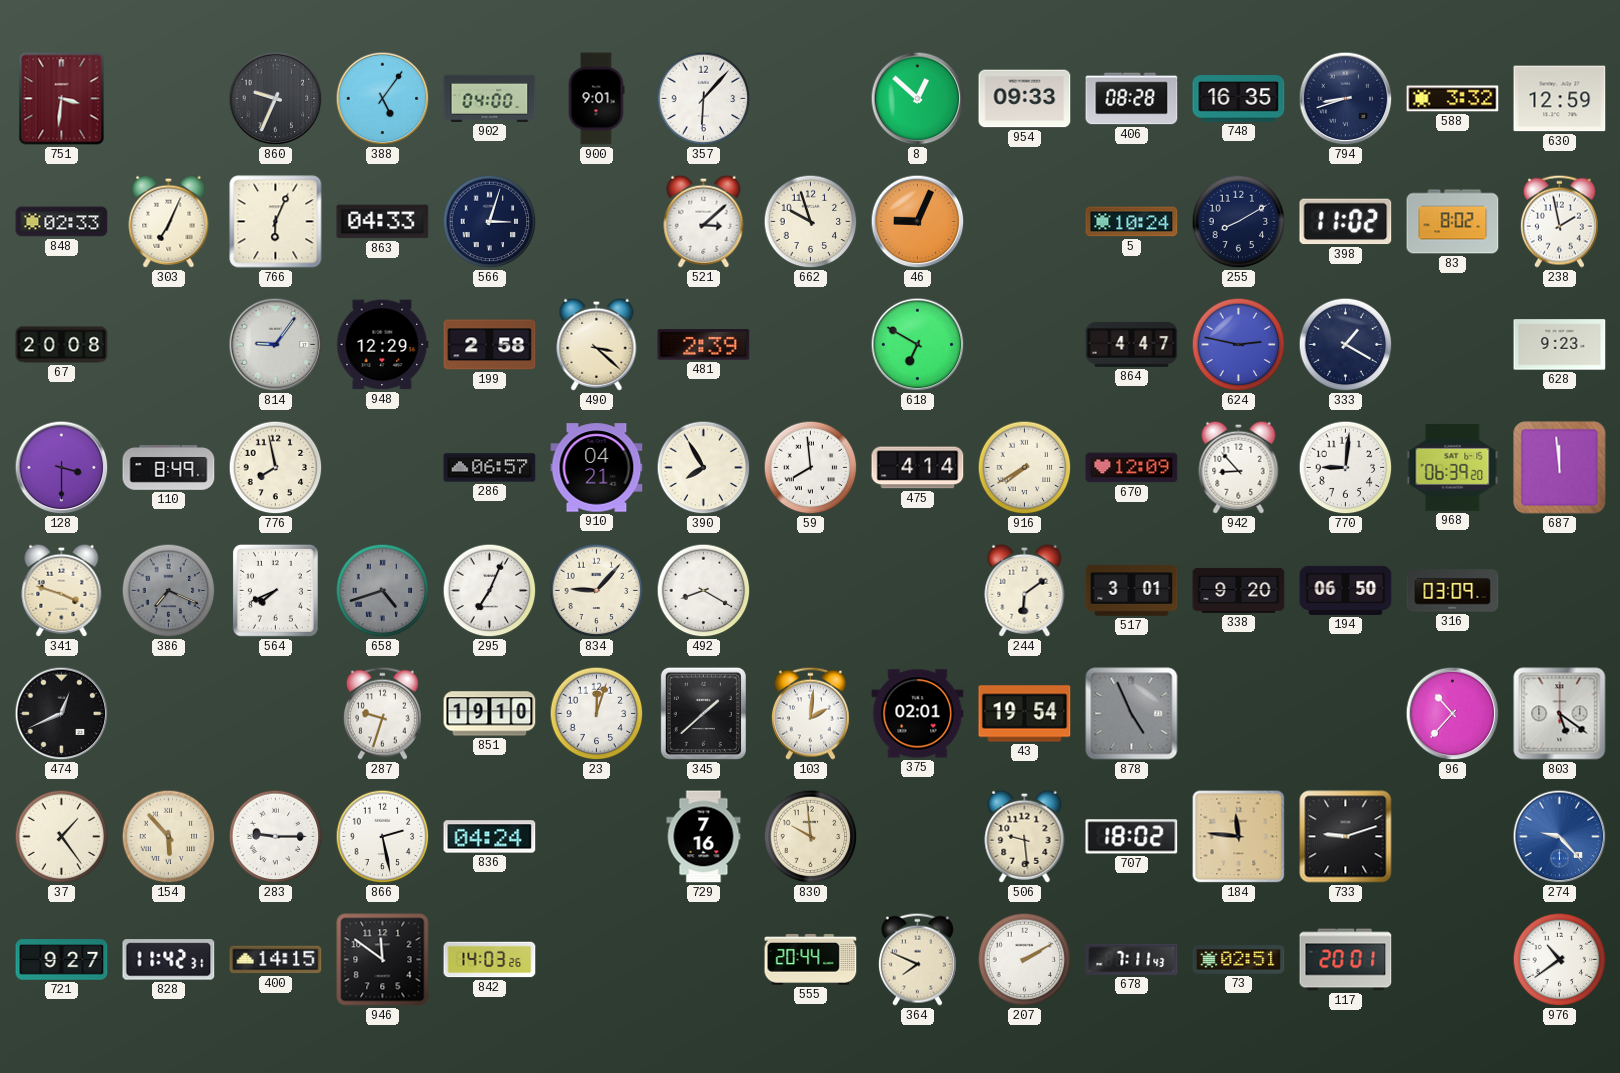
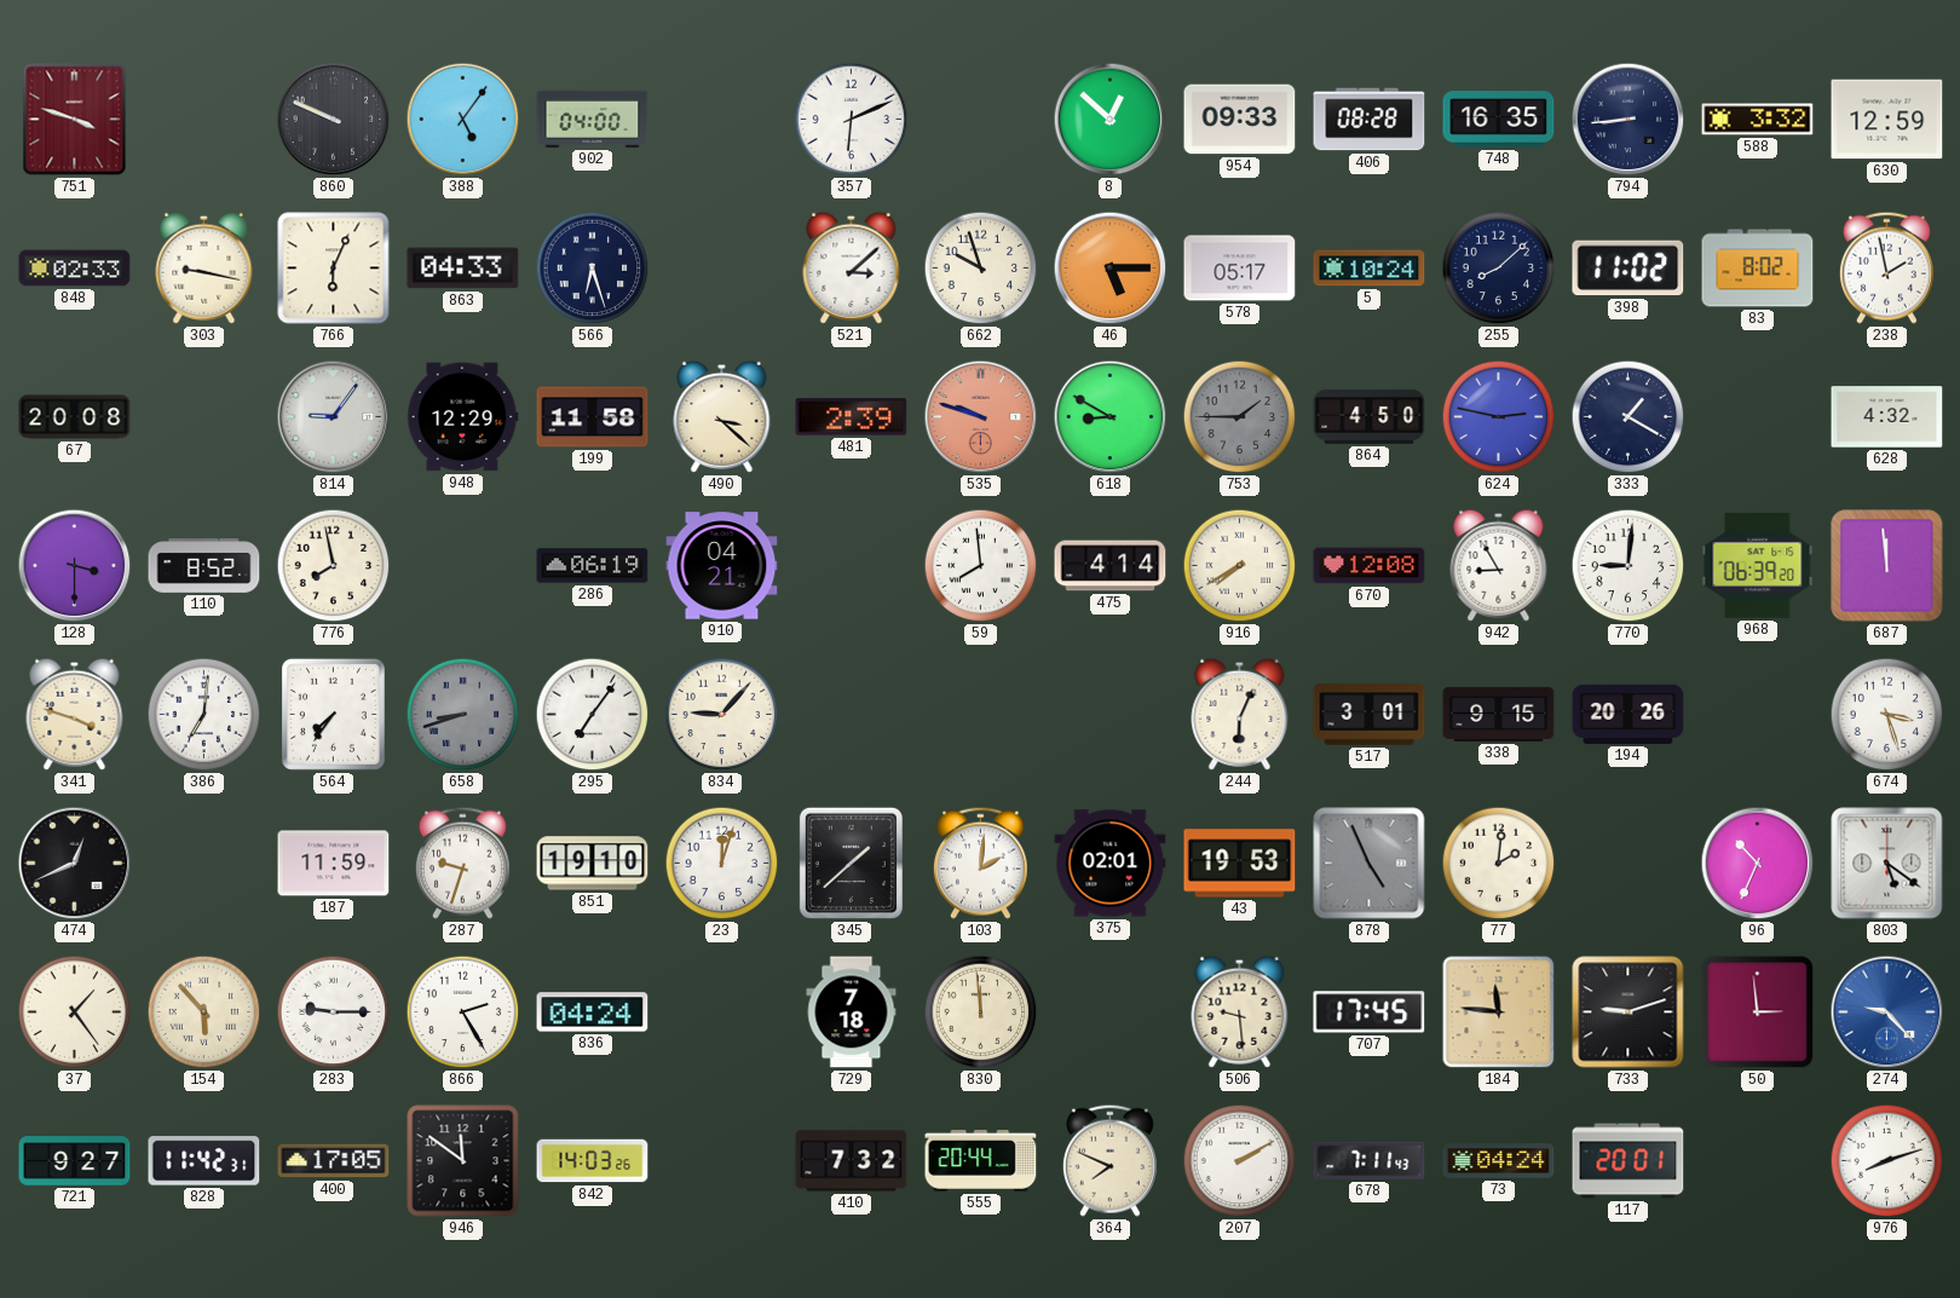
751: 3:31 -> 3:48
860: 9:34 -> 9:49
900: 9:01 -> none
357: 6:07 -> 6:11
794: 8:42 -> 8:44
303: 7:04 -> 9:17
566: 3:03 -> 6:27
46: 9:04 -> 5:15
578: none -> 05:17
255: 8:10 -> 8:08
199: 2:58 -> 11:58
535: none -> 9:48
618: 6:50 -> 8:50
753: none -> 1:45
864: 4:47 -> 4:50
628: 9:23 -> 4:32
110: 8:49 -> 8:52
286: 06:57 -> 06:19
390: 7:55 -> none
670: 12:09 -> 12:08
942: 8:53 -> 8:55
386: 7:19 -> 7:01
386 dial: grey -> white
564: 7:41 -> 7:36
658: 4:42 -> 8:42
295: 7:04 -> 7:06
492: 8:20 -> none
244: 6:09 -> 6:04
338: 9:20 -> 9:15
194: 06:50 -> 20:26
316: 03:09 -> none
674: none -> 3:27
187: none -> 11:59
43: 19:54 -> 19:53
77: none -> 2:01
96: 10:37 -> 10:34
866: 2:28 -> 2:25
729: 7:16 -> 7:18
830: 9:59 -> 11:59
707: 18:02 -> 17:45
50: none -> 2:59
400: 14:15 -> 17:05
410: none -> 7:32
73: 02:51 -> 04:24
976: 10:39 -> 8:12
